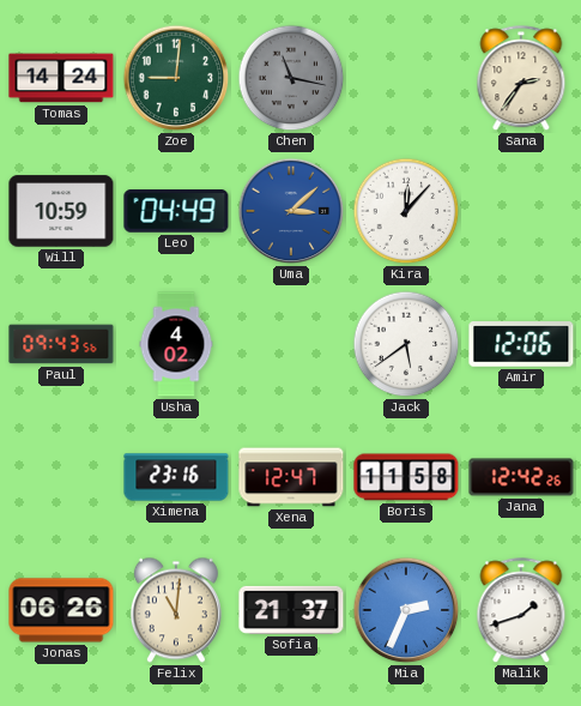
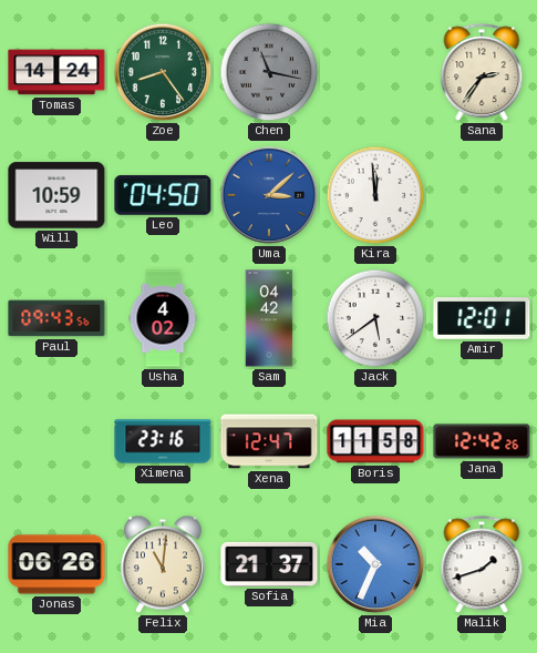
Zoe: 9:01 -> 8:24
Leo: 04:49 -> 04:50
Kira: 12:07 -> 11:59
Sam: none -> 04:42
Amir: 12:06 -> 12:01
Mia: 2:34 -> 10:34
